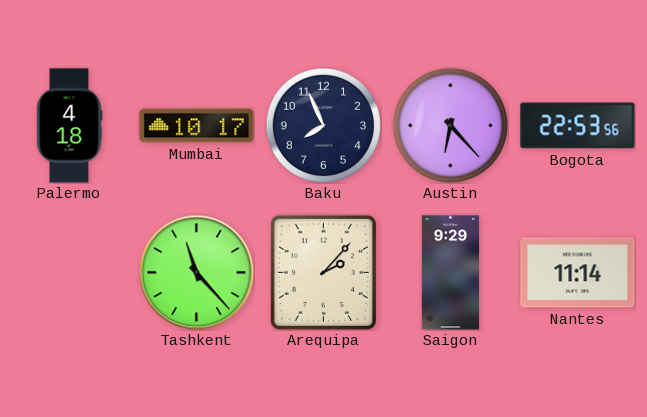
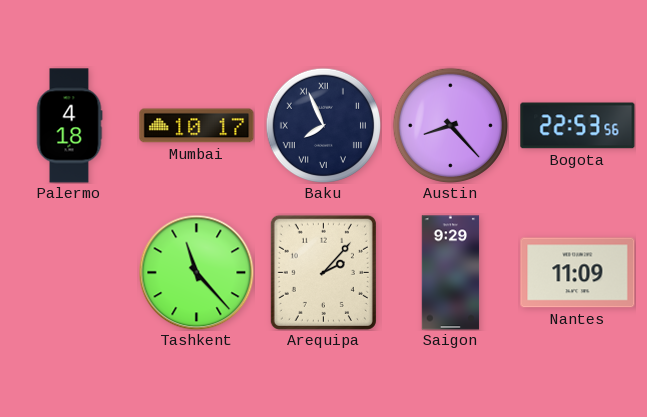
Baku numerals: Arabic -> Roman
Austin: 6:23 -> 8:23
Nantes: 11:14 -> 11:09
